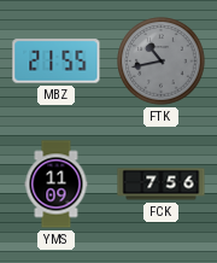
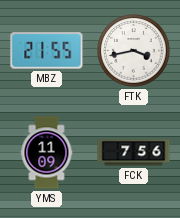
FTK: 10:43 -> 3:43
FTK dial: grey -> white
